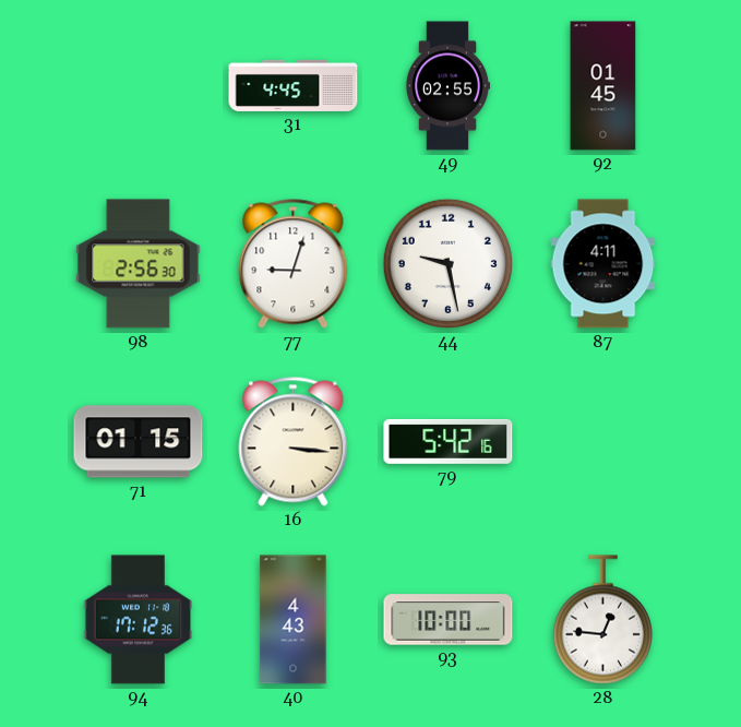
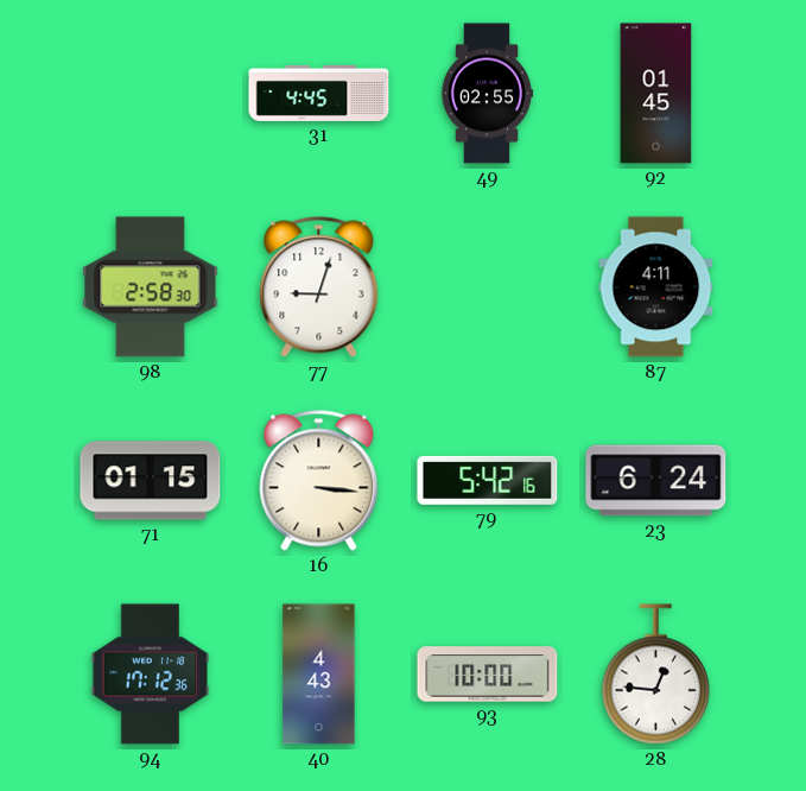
98: 2:56 -> 2:58
44: 9:28 -> none
23: none -> 6:24
